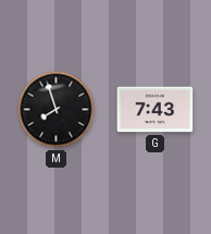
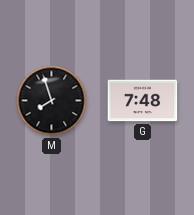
G: 7:43 -> 7:48
